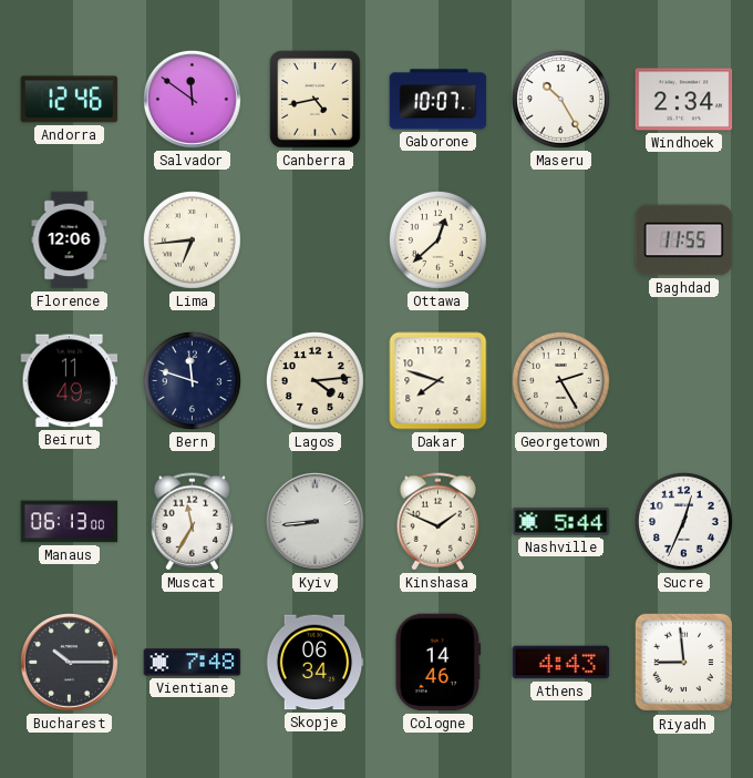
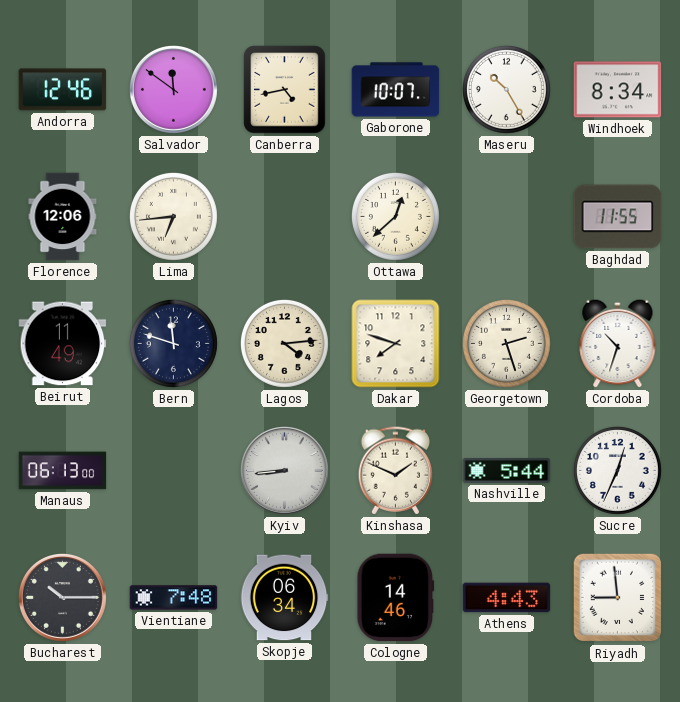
Windhoek: 2:34 -> 8:34
Georgetown: 2:25 -> 2:27
Cordoba: none -> 10:33
Muscat: 11:35 -> none
